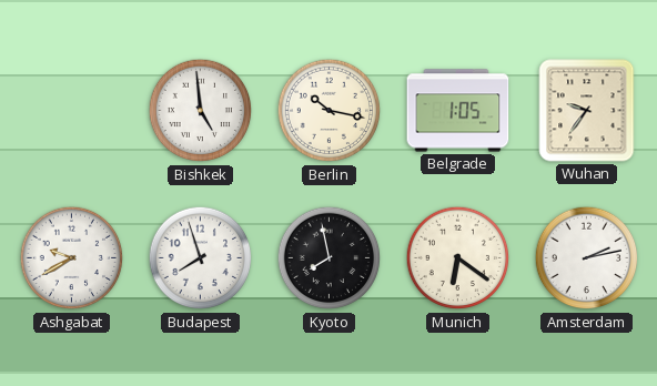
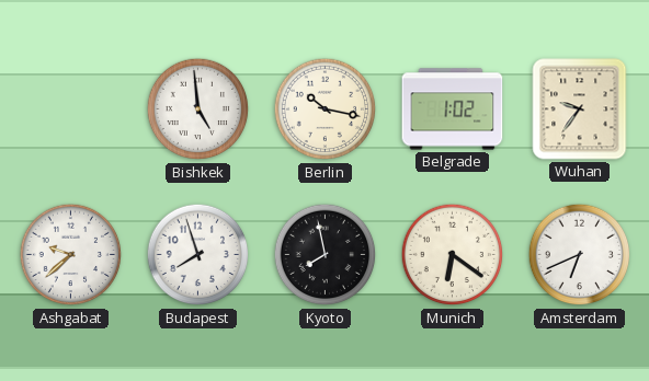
Belgrade: 1:05 -> 1:02
Ashgabat: 9:40 -> 9:38
Amsterdam: 2:13 -> 6:41
